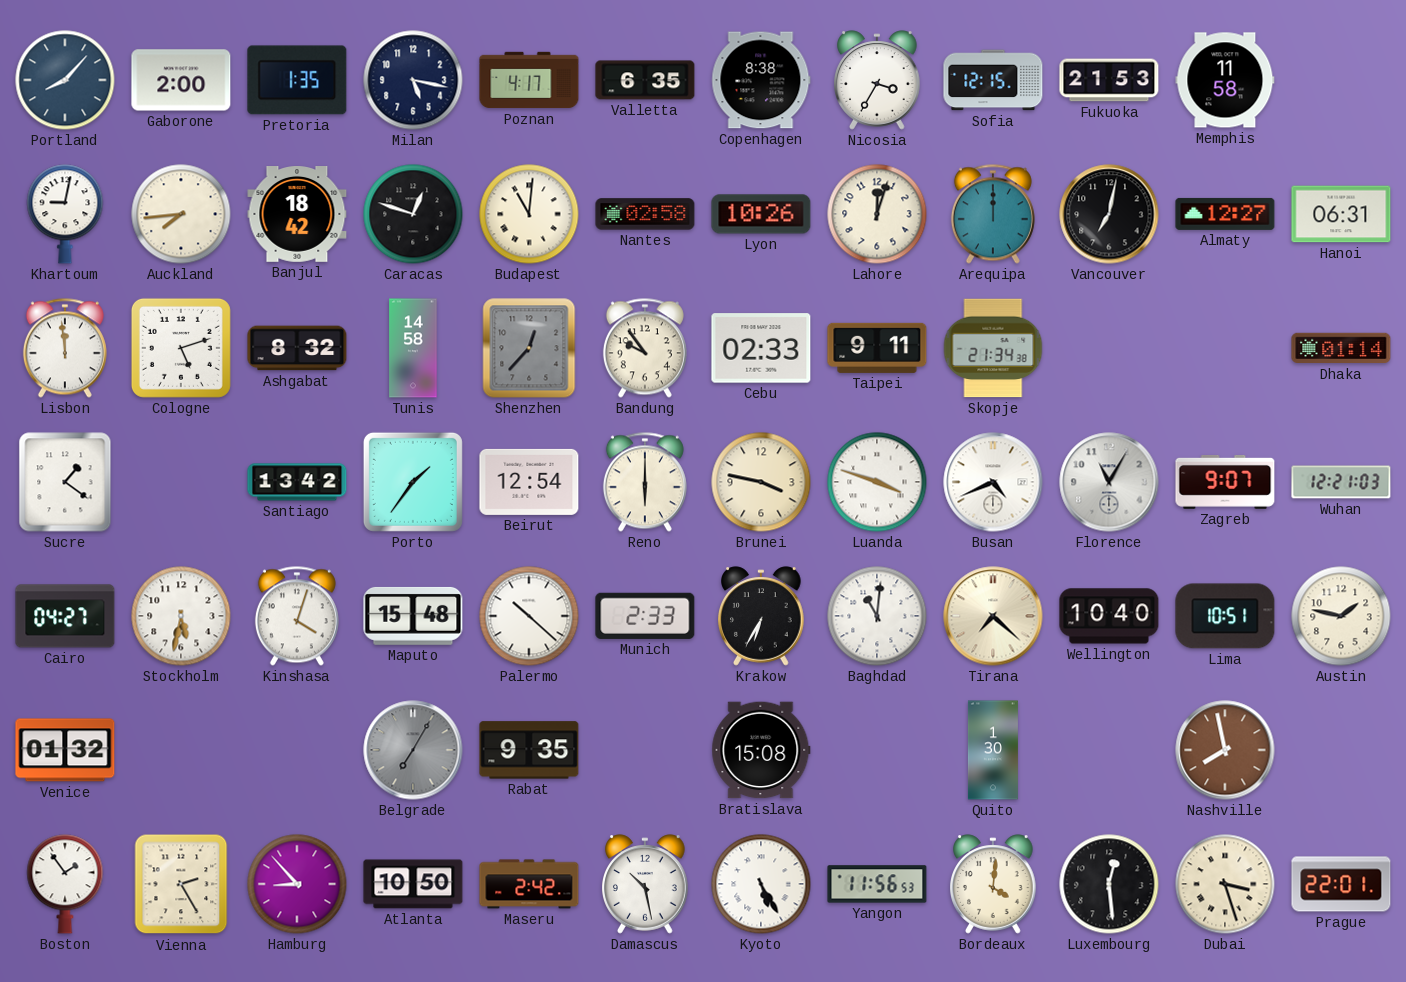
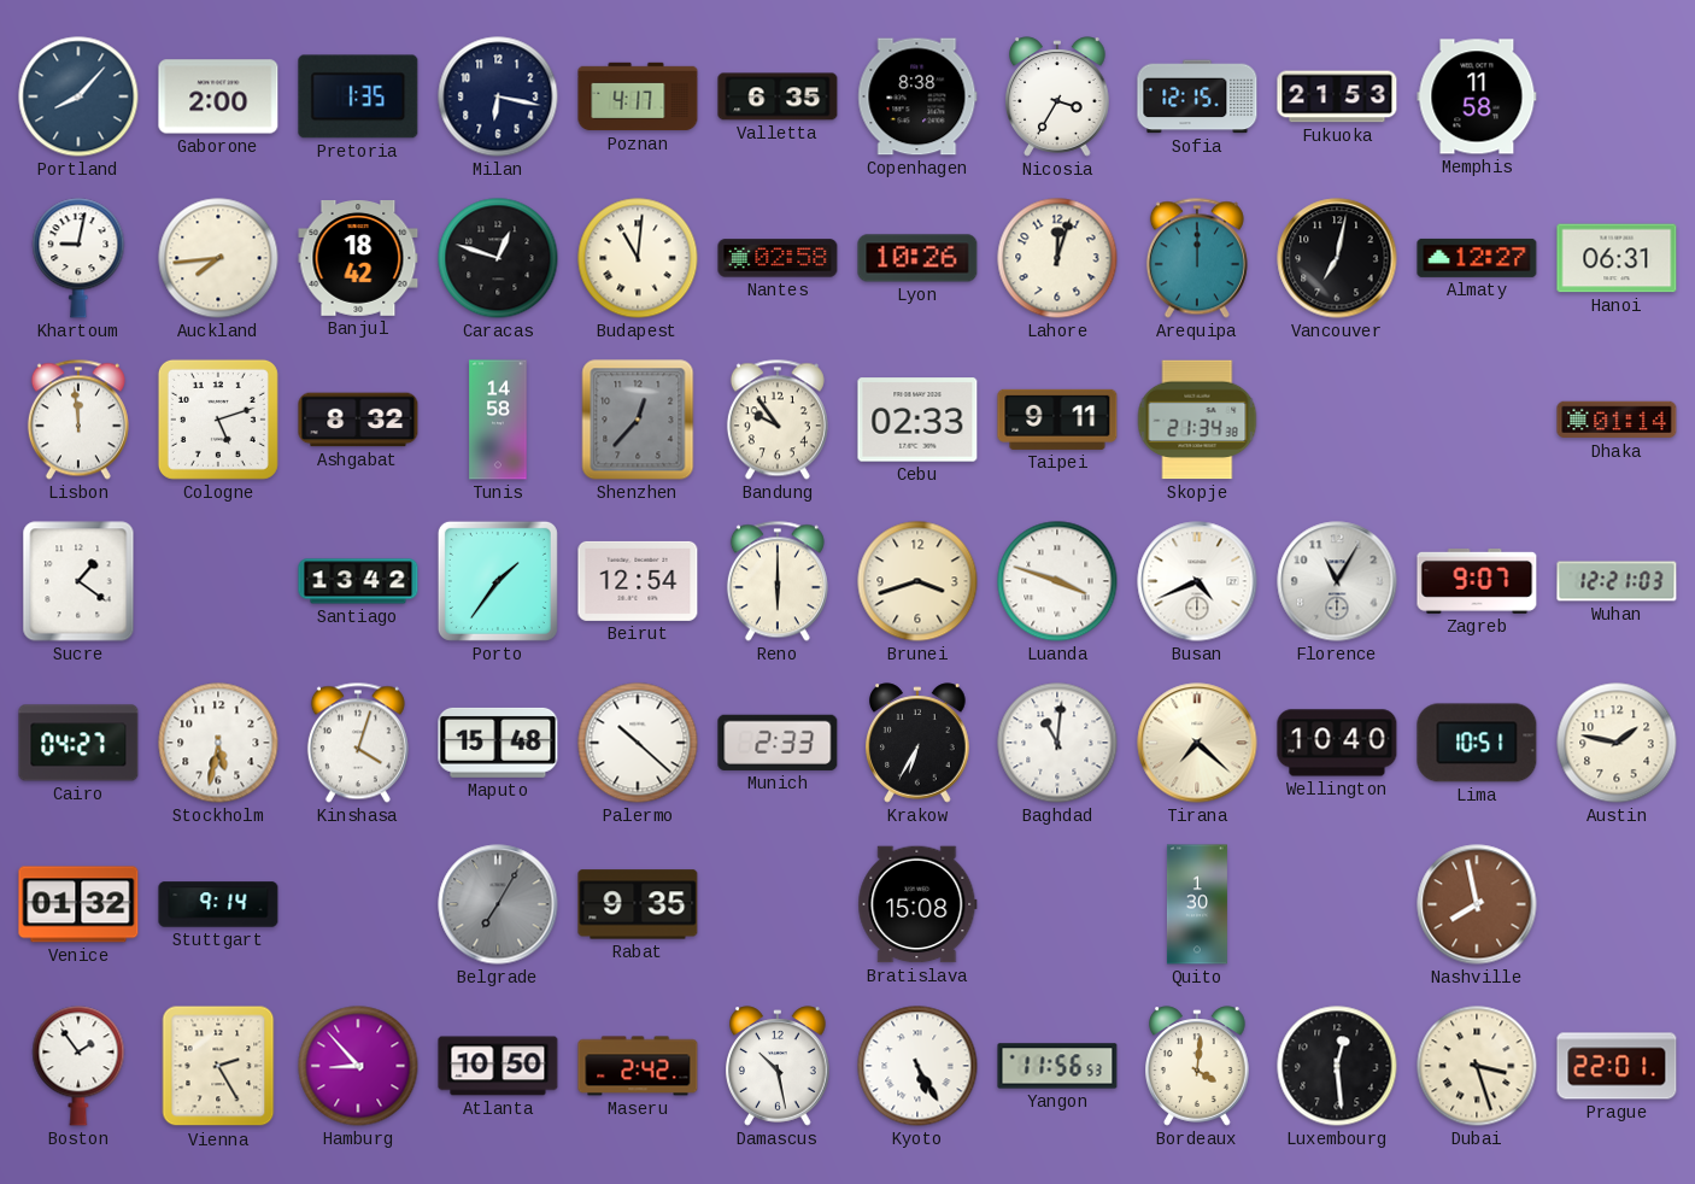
Milan: 5:17 -> 6:17
Brunei: 3:47 -> 3:42
Stuttgart: none -> 9:14
